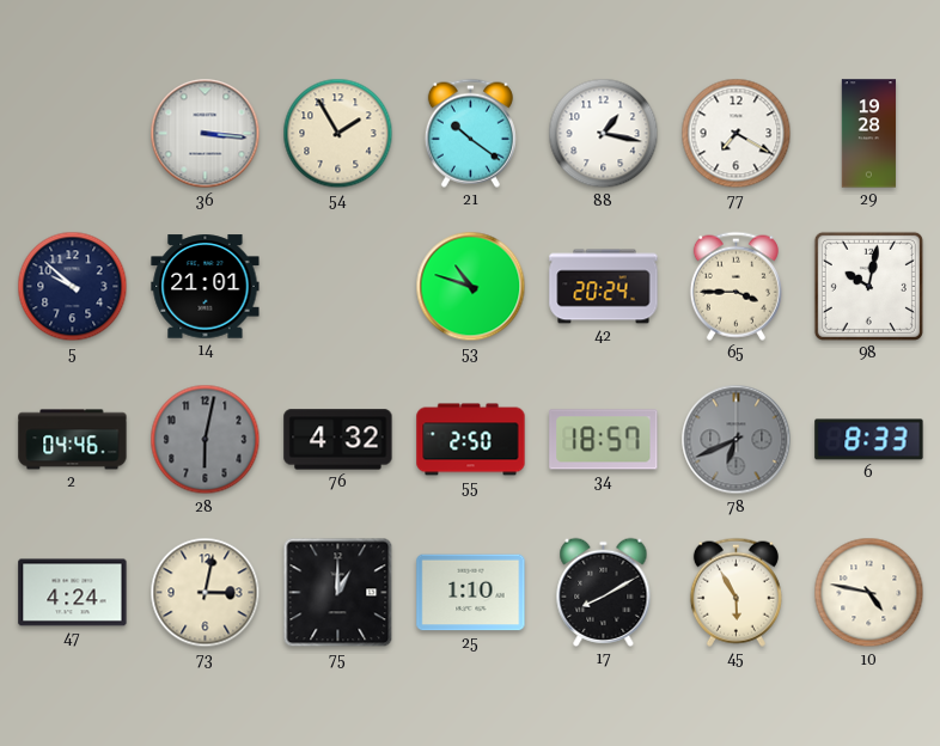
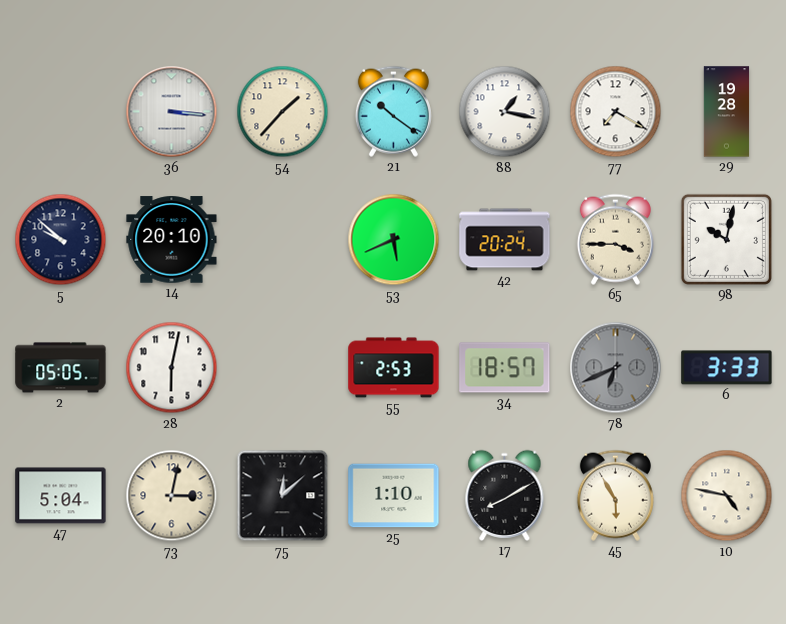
54: 1:55 -> 1:37
14: 21:01 -> 20:10
53: 10:48 -> 5:41
2: 04:46 -> 05:05
28 dial: grey -> white
76: 4:32 -> none
55: 2:50 -> 2:53
6: 8:33 -> 3:33
47: 4:24 -> 5:04
75: 1:00 -> 12:08
